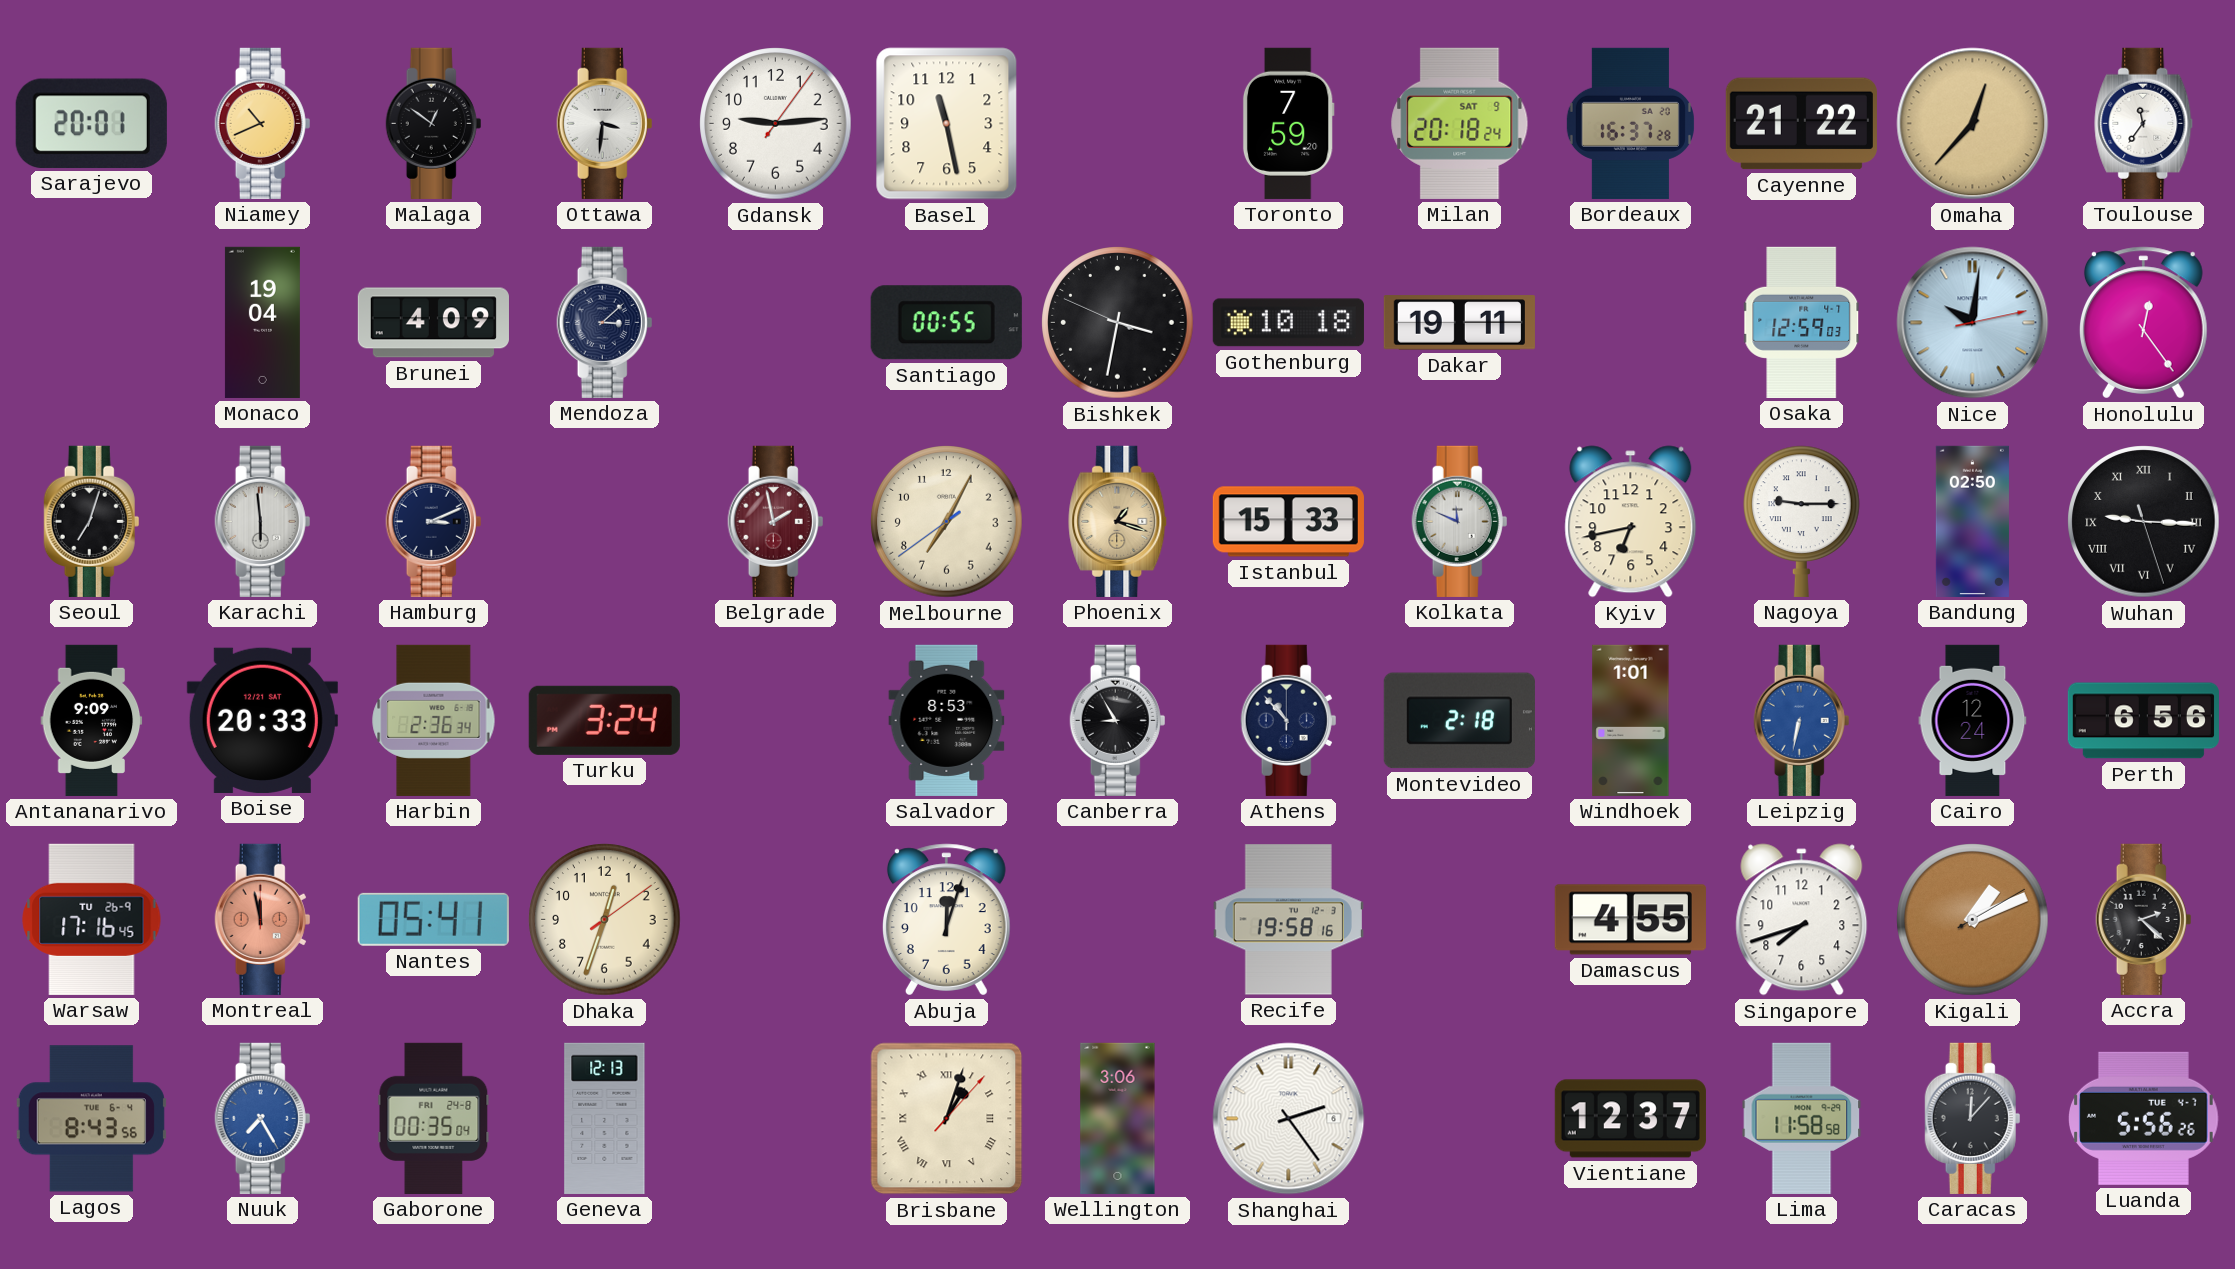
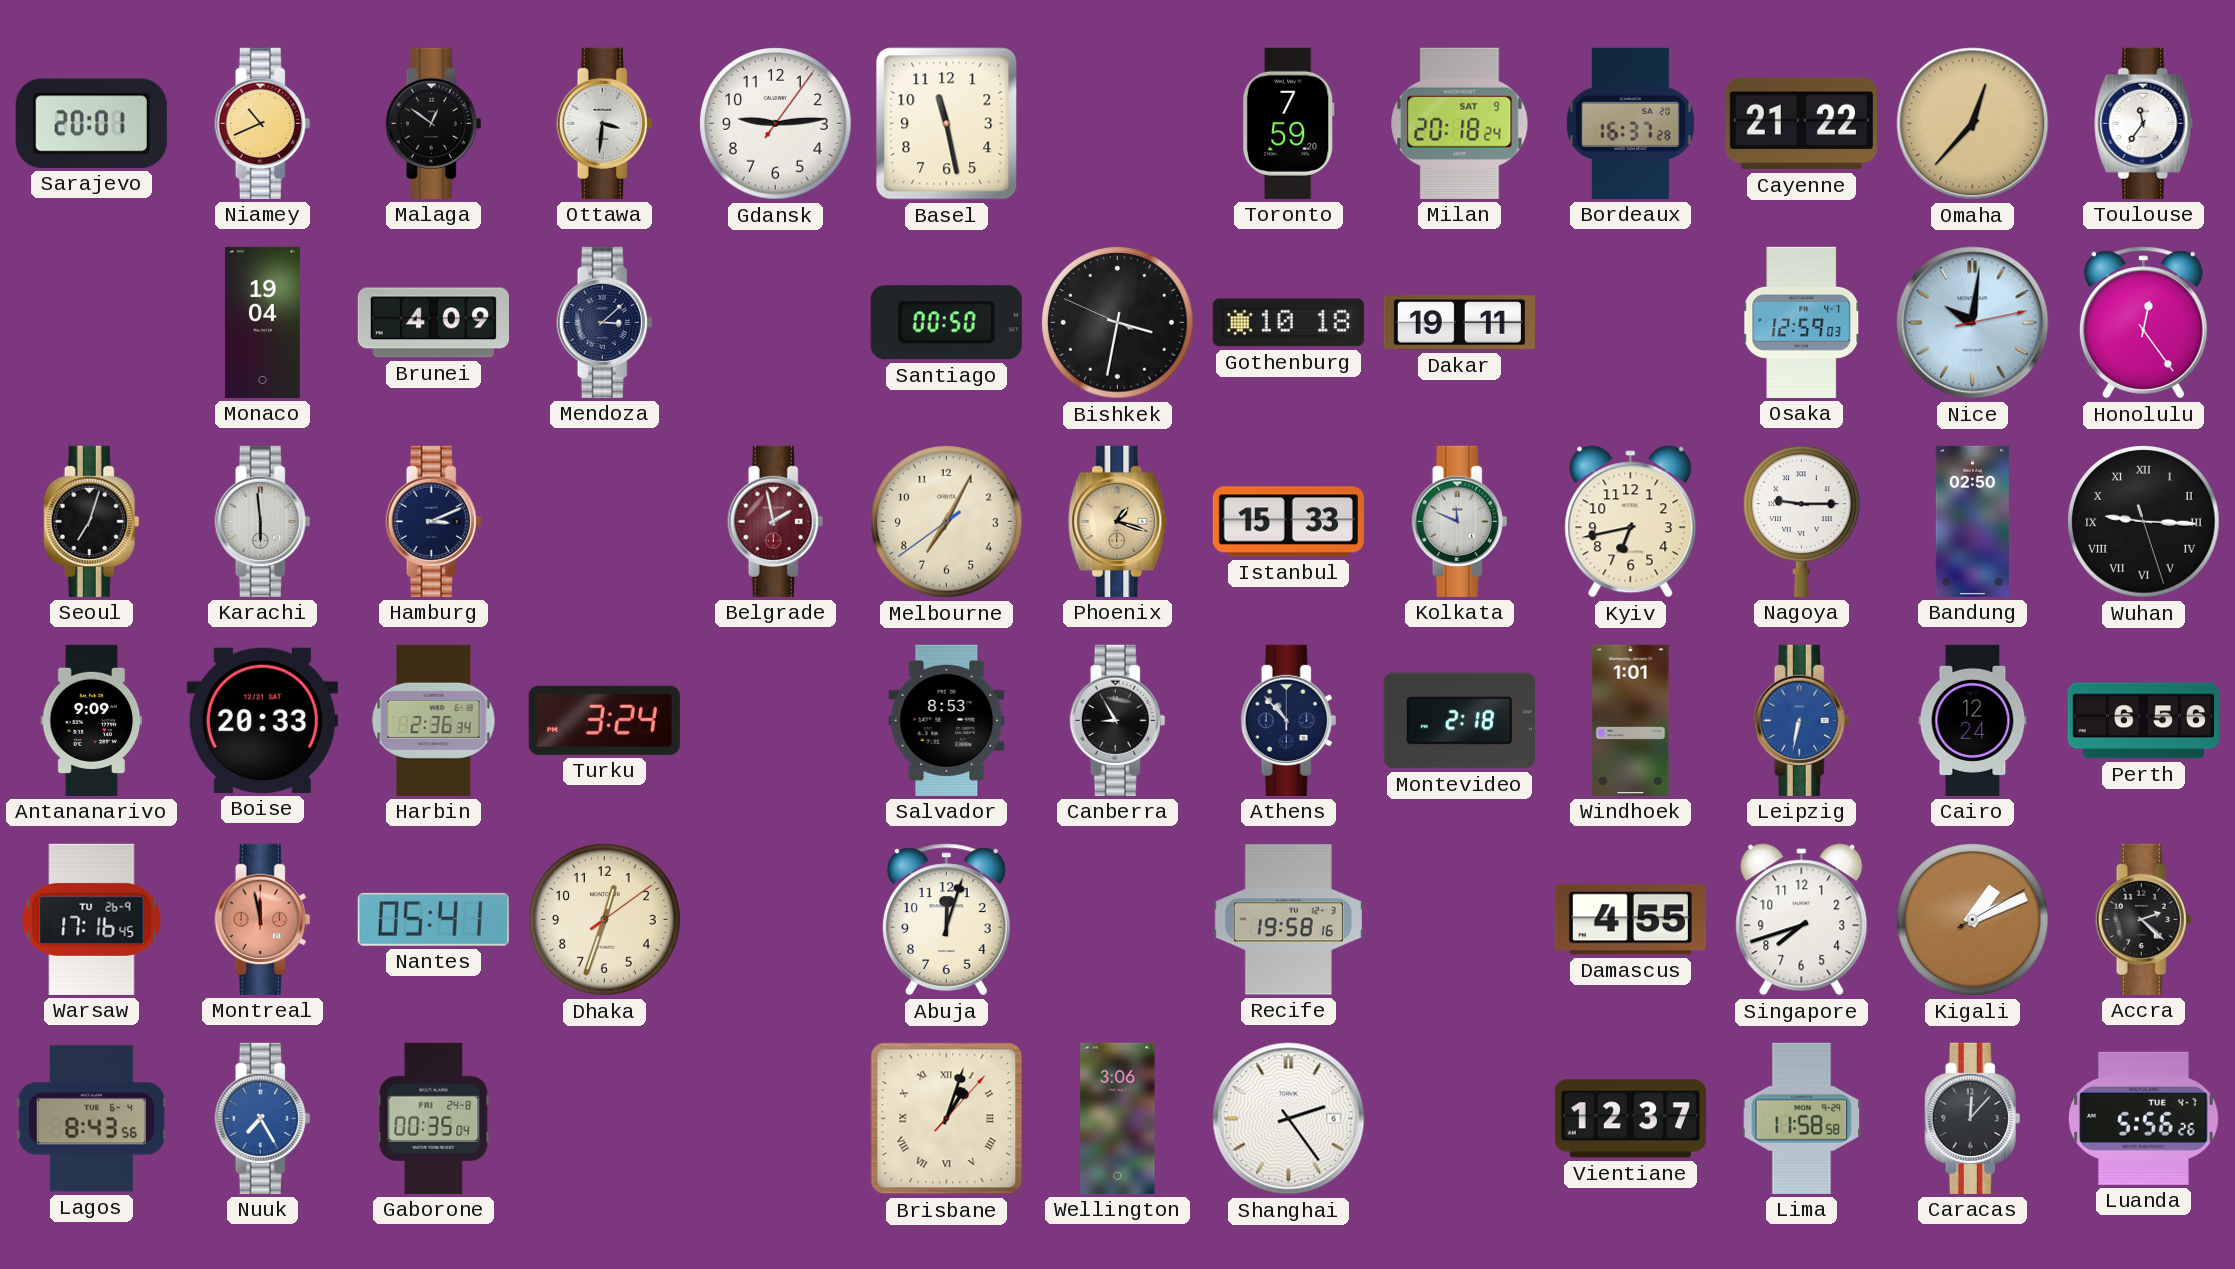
Santiago: 00:55 -> 00:50
Geneva: 12:13 -> none
